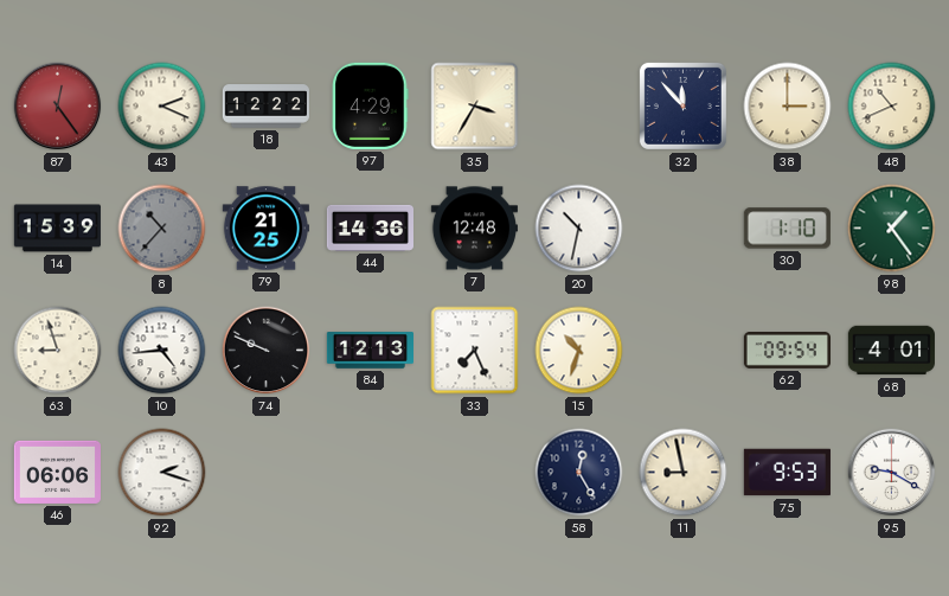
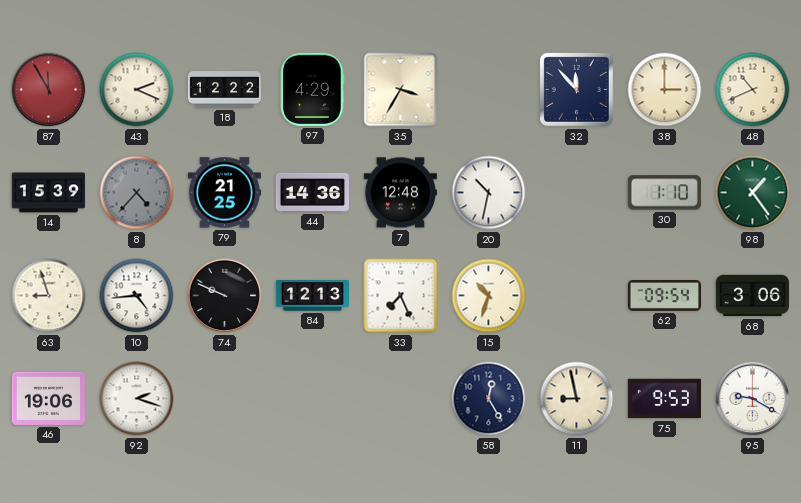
87: 12:24 -> 11:55
8: 10:37 -> 4:37
68: 4:01 -> 3:06
46: 06:06 -> 19:06
